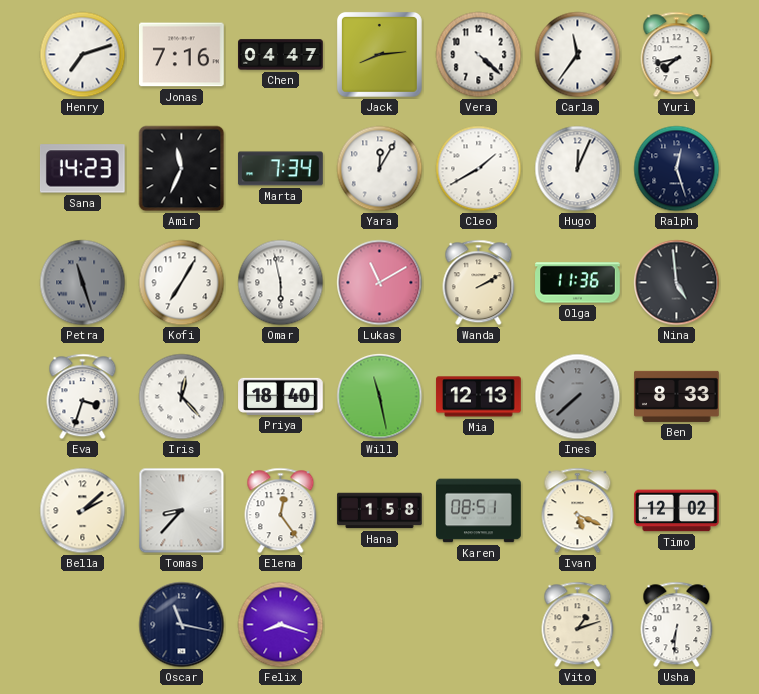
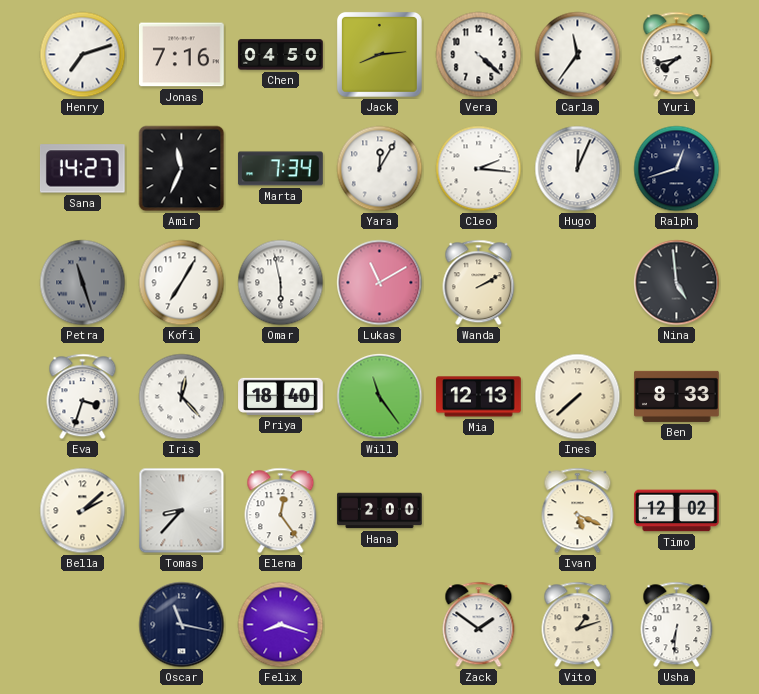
Chen: 04:47 -> 04:50
Sana: 14:23 -> 14:27
Cleo: 1:40 -> 2:16
Ralph: 12:27 -> 12:42
Olga: 11:36 -> none
Will: 11:28 -> 11:24
Ines dial: grey -> cream
Hana: 1:58 -> 2:00
Karen: 08:51 -> none
Zack: none -> 1:51
